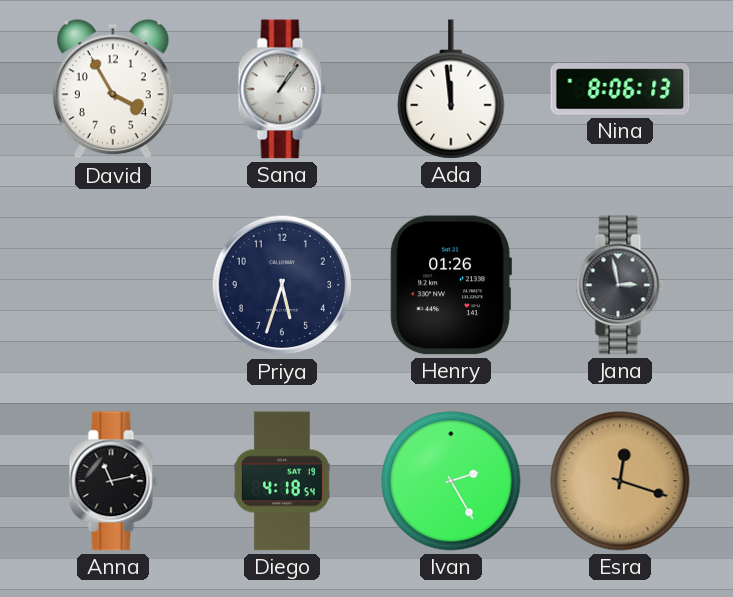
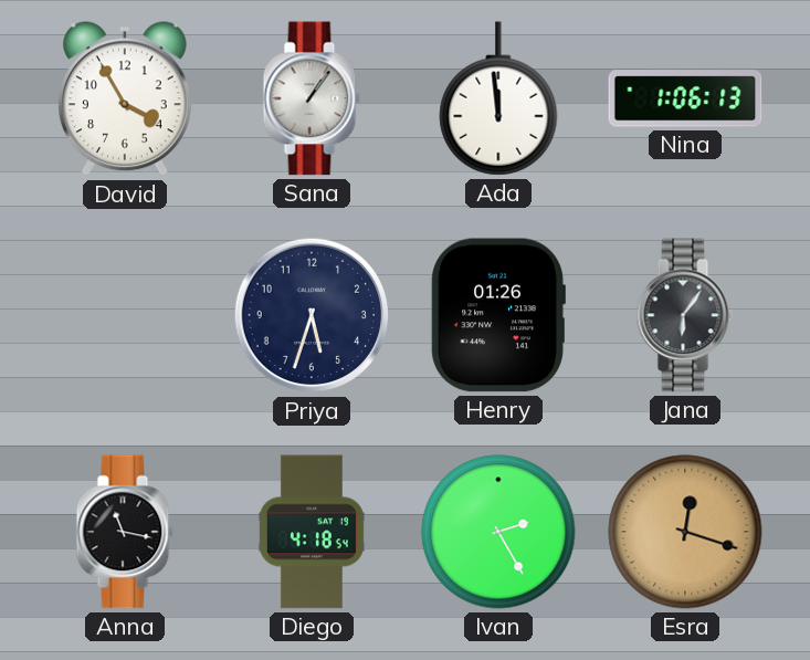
Nina: 8:06 -> 1:06
Jana: 2:58 -> 6:06
Anna: 11:13 -> 11:17
